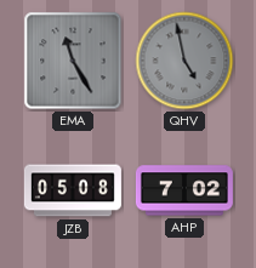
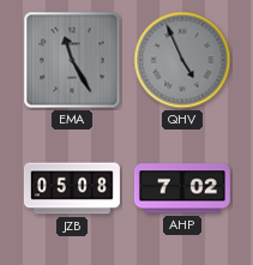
QHV: 4:58 -> 4:56
